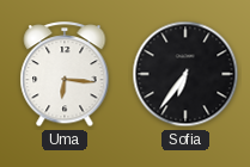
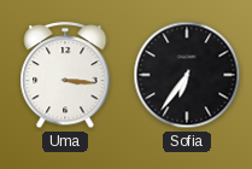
Uma: 6:16 -> 3:16
